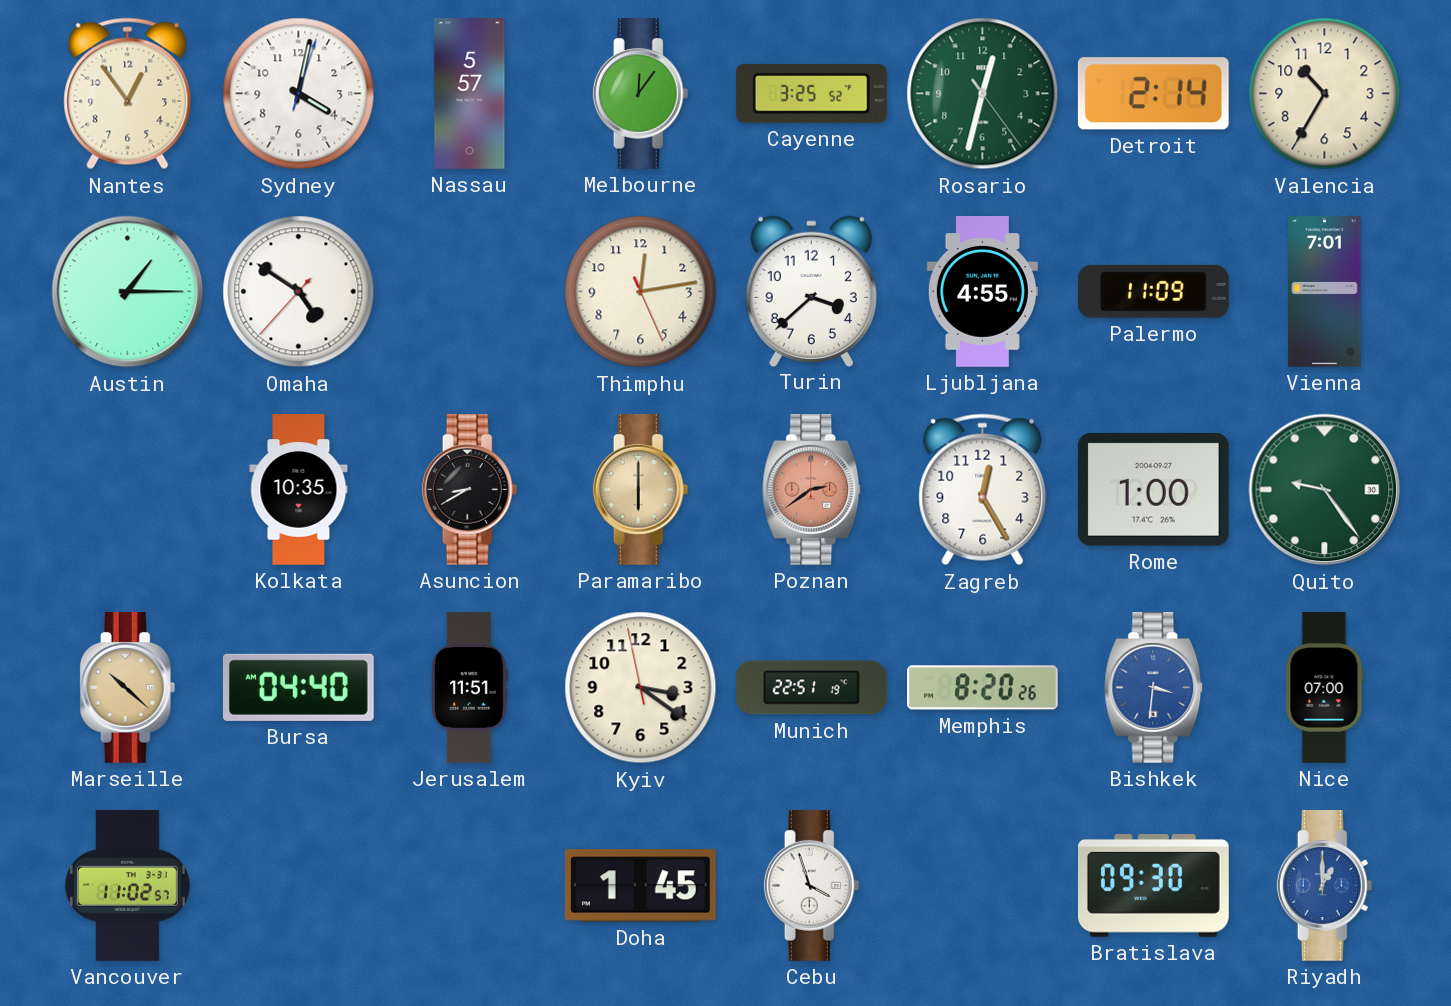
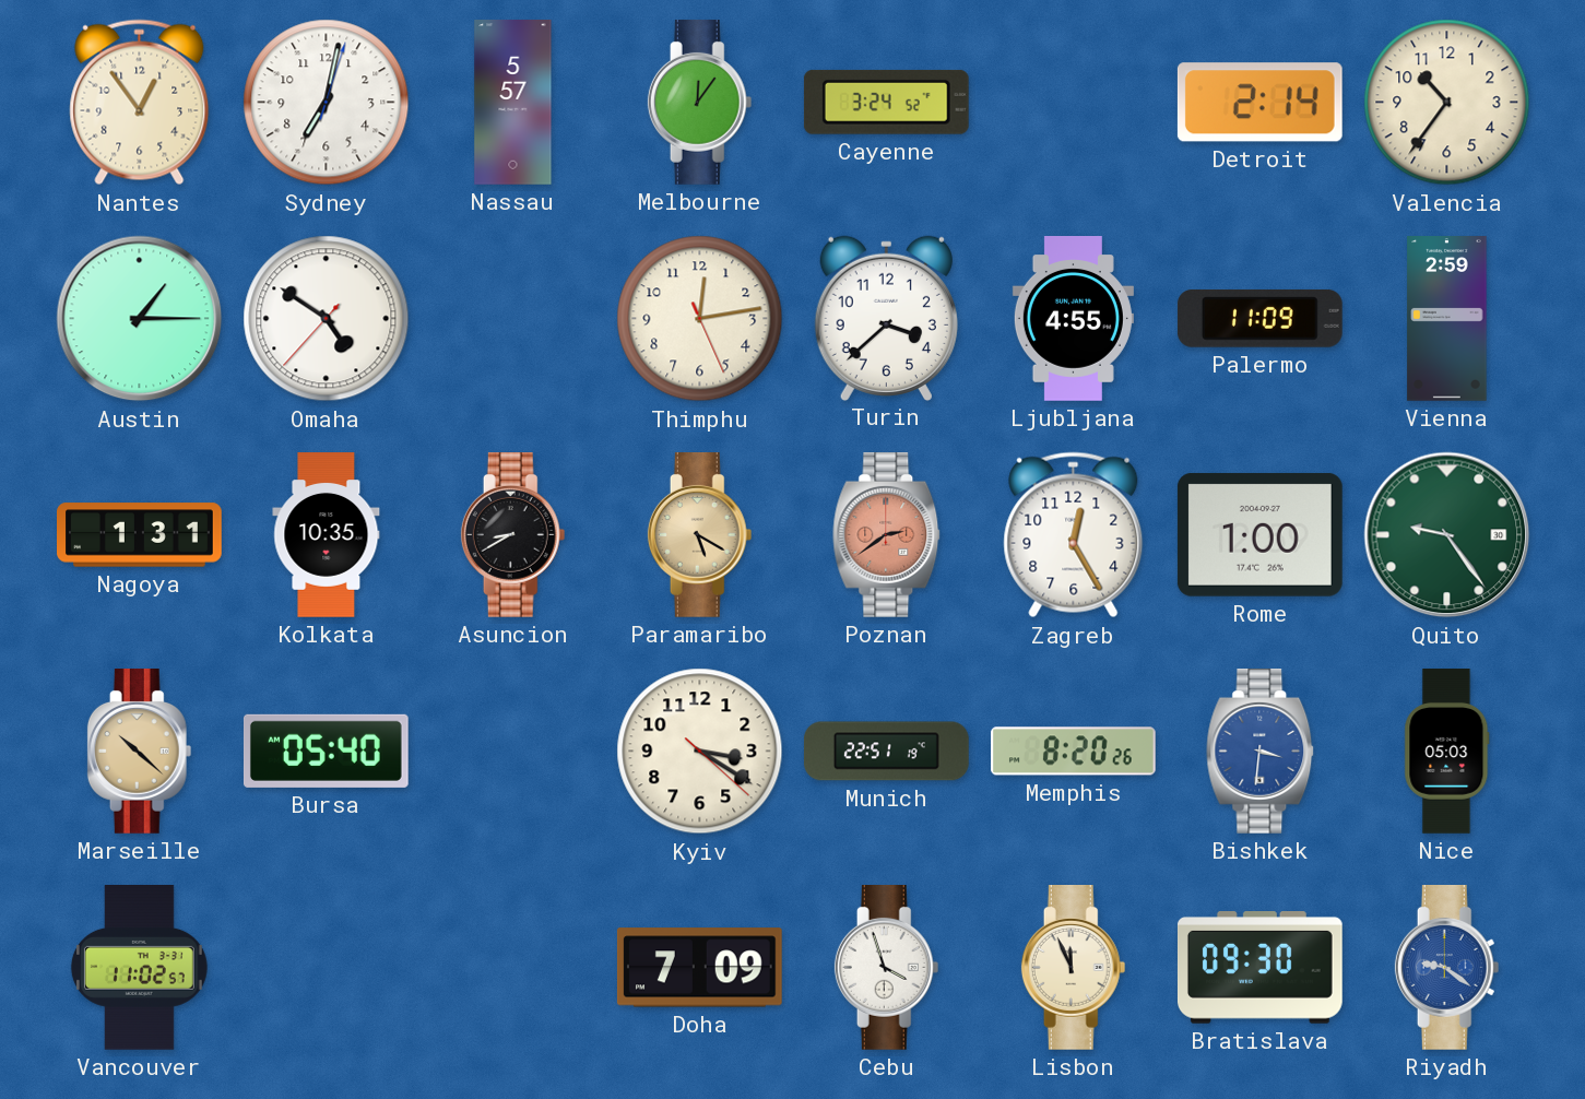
Sydney: 4:02 -> 7:02
Cayenne: 3:25 -> 3:24
Rosario: 12:32 -> none
Valencia: 10:35 -> 10:36
Vienna: 7:01 -> 2:59
Nagoya: none -> 1:31
Paramaribo: 6:00 -> 5:20
Bursa: 04:40 -> 05:40
Jerusalem: 11:51 -> none
Kyiv: 3:20:58 -> 3:20:22
Nice: 07:00 -> 05:03
Doha: 1:45 -> 7:09
Lisbon: none -> 11:56
Riyadh: 1:00 -> 9:21
